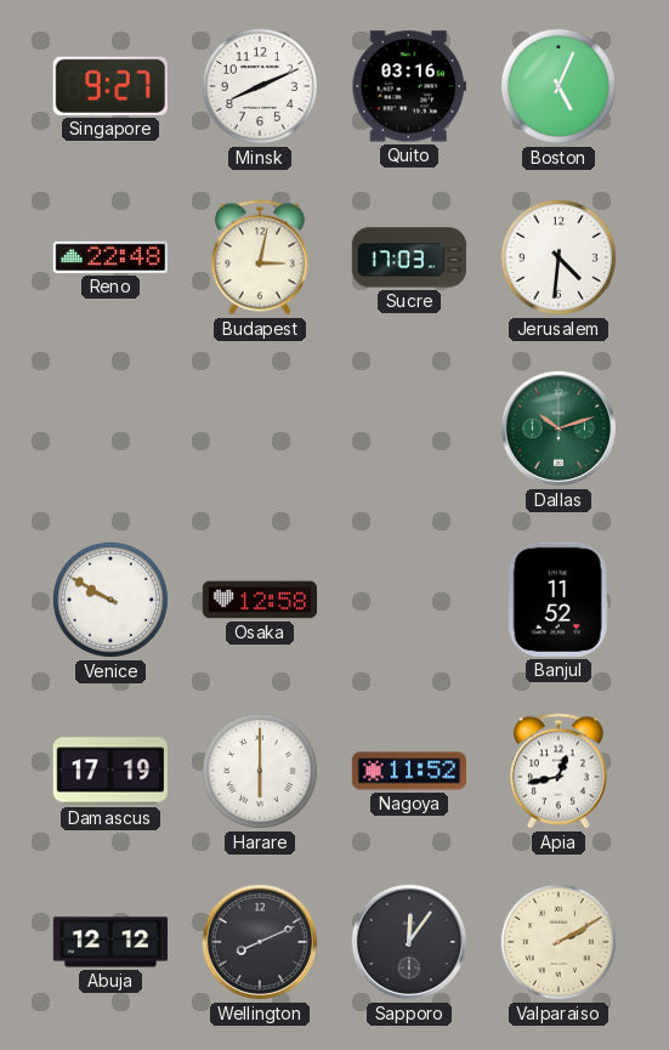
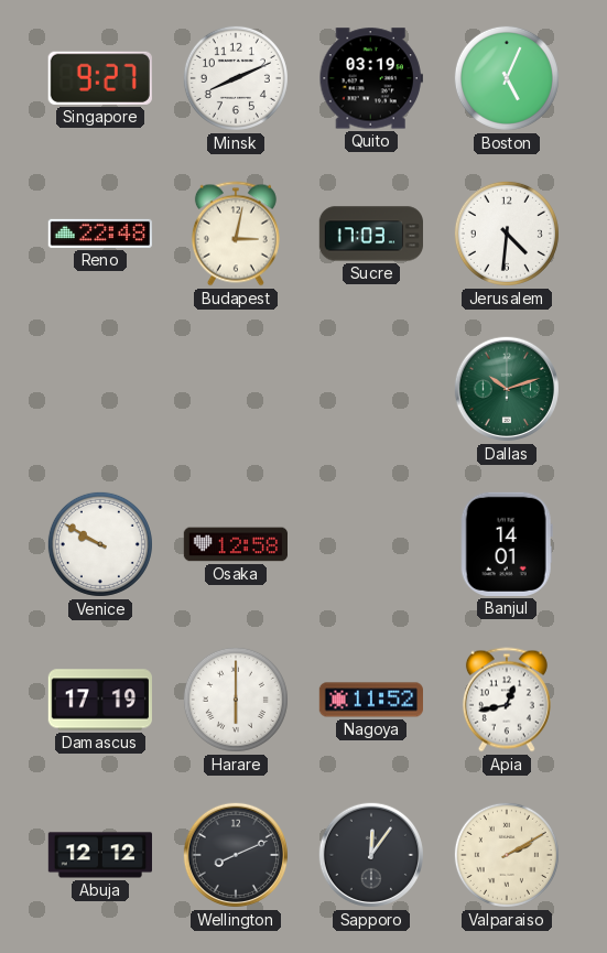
Quito: 03:16 -> 03:19
Banjul: 11:52 -> 14:01
